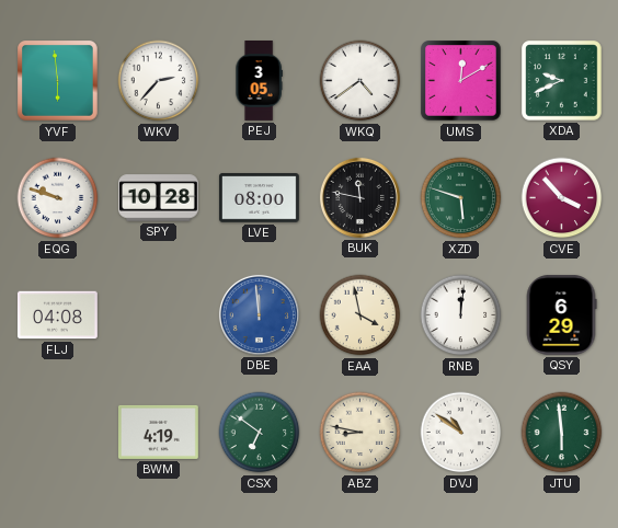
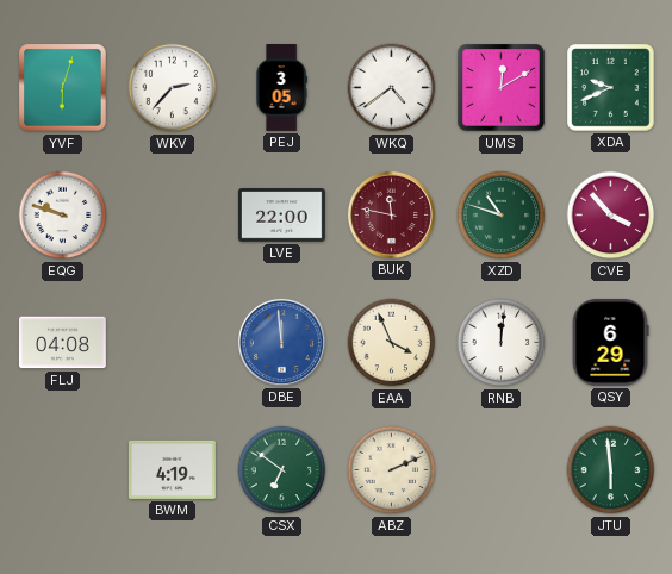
YVF: 5:59 -> 6:03
SPY: 10:28 -> none
LVE: 08:00 -> 22:00
BUK dial: black -> burgundy
XZD: 5:48 -> 10:48
EAA: 3:58 -> 3:56
ABZ: 8:47 -> 2:11
DVJ: 10:51 -> none
